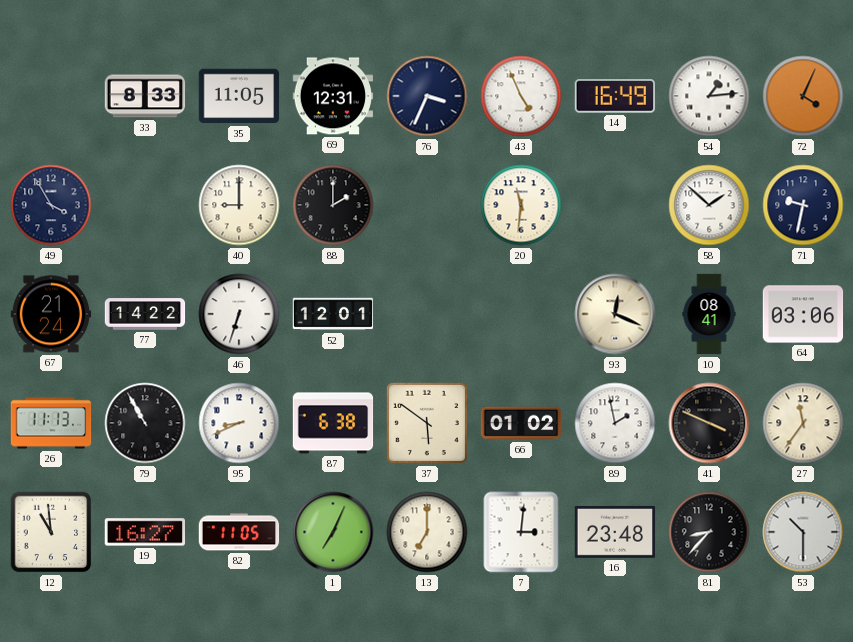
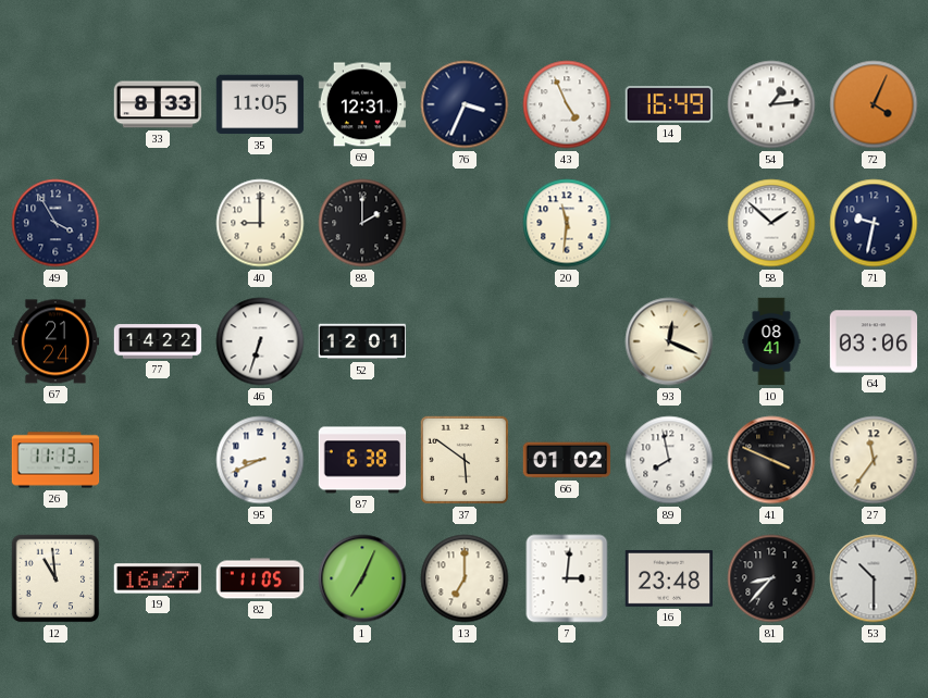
79: 10:55 -> none
89: 1:58 -> 7:58
